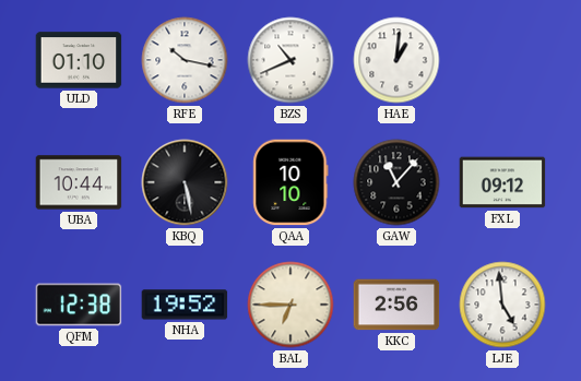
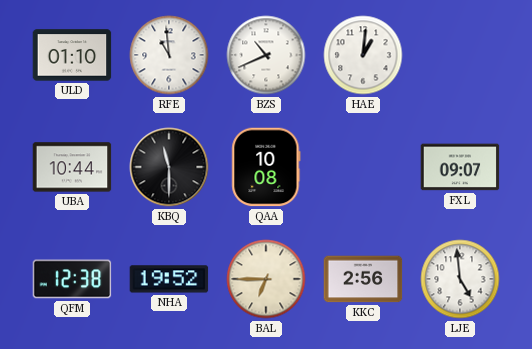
RFE: 10:17 -> 10:59
KBQ: 5:28 -> 11:30
QAA: 10:10 -> 10:08
GAW: 11:07 -> none
FXL: 09:12 -> 09:07
